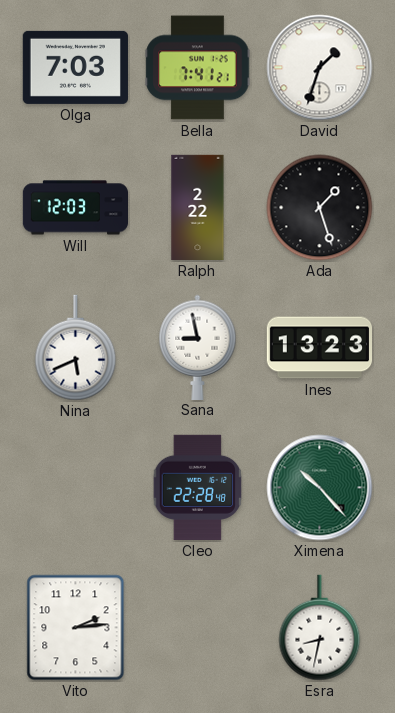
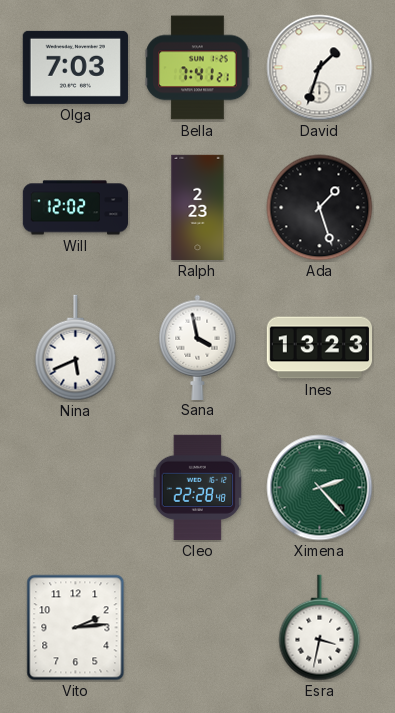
Will: 12:03 -> 12:02
Ralph: 2:22 -> 2:23
Sana: 8:58 -> 3:58
Ximena: 10:23 -> 2:23
Esra: 8:32 -> 3:32
